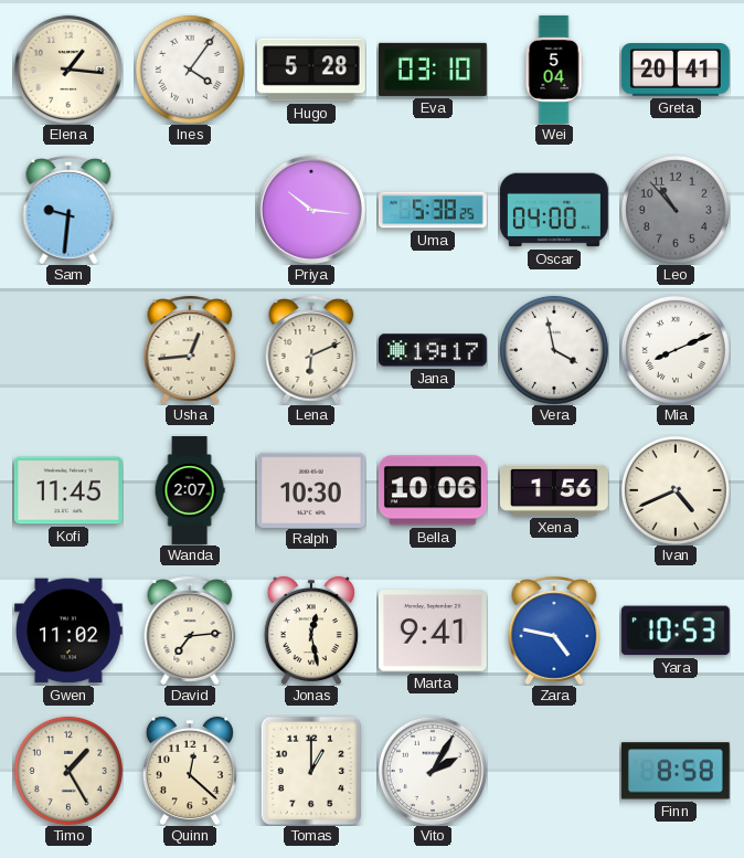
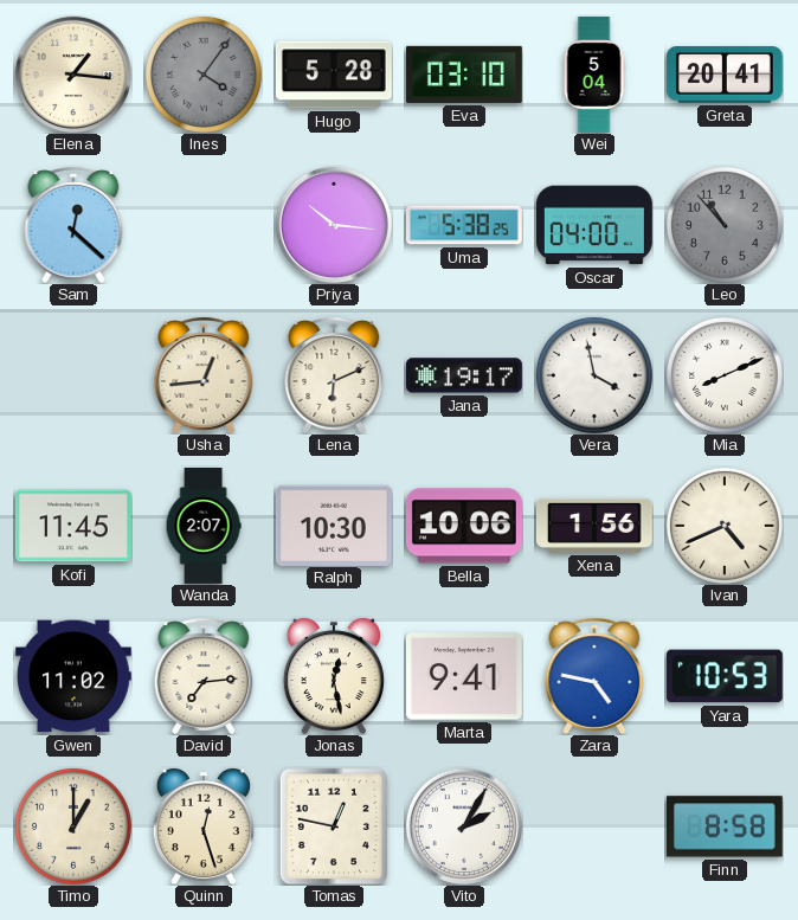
Ines dial: white -> grey
Sam: 9:31 -> 12:22
Timo: 1:25 -> 1:00
Quinn: 12:22 -> 12:27
Tomas: 1:00 -> 12:47
